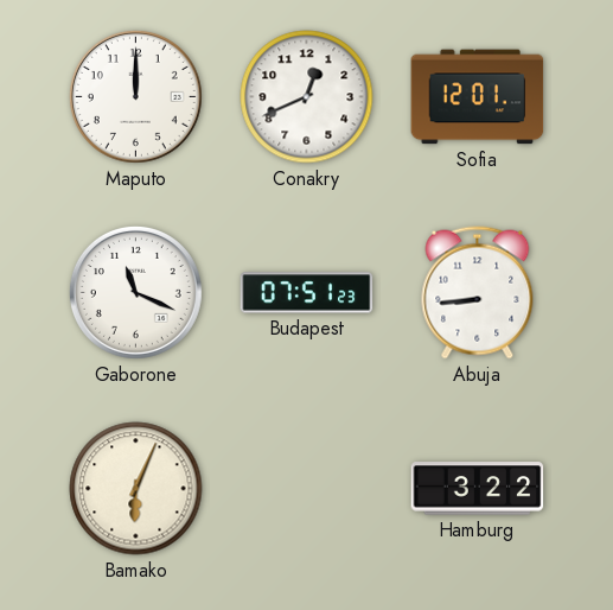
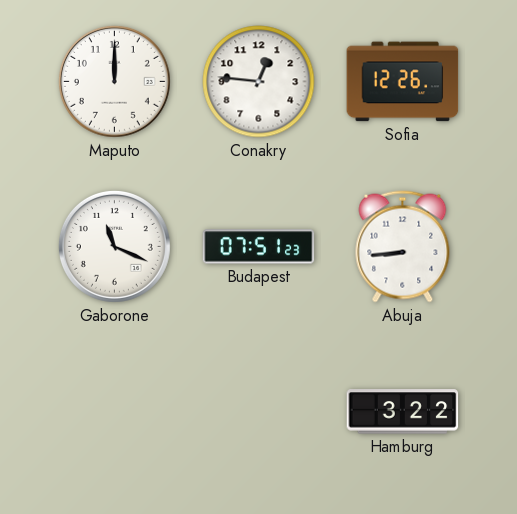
Conakry: 12:41 -> 12:46
Sofia: 12:01 -> 12:26
Bamako: 6:04 -> none
